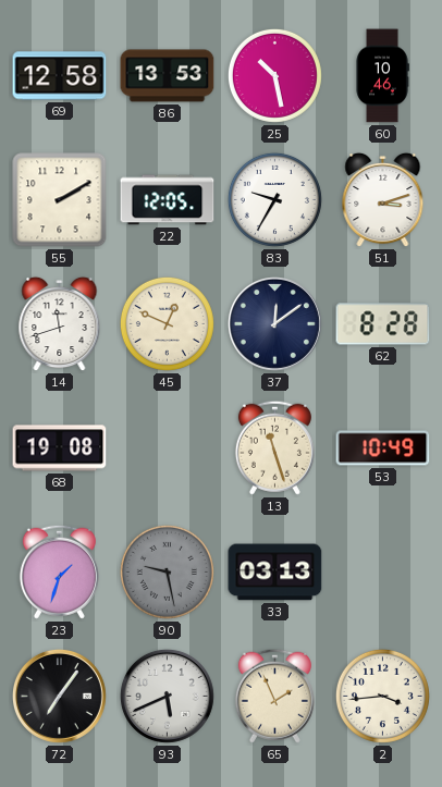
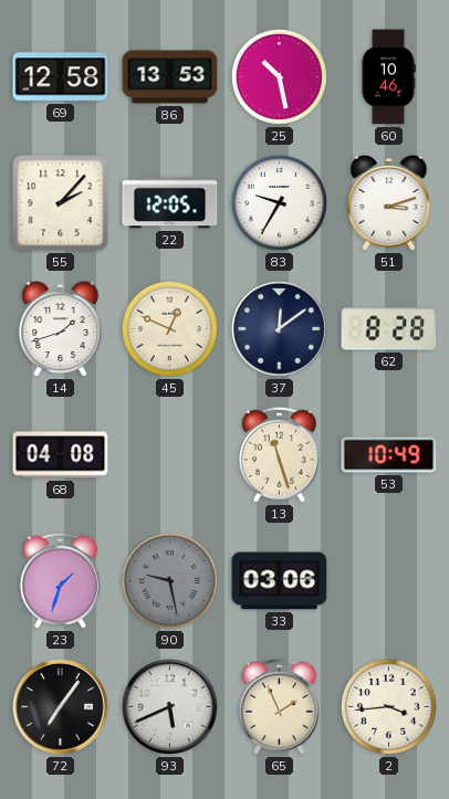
55: 2:10 -> 2:07
14: 11:42 -> 1:42
68: 19:08 -> 04:08
33: 03:13 -> 03:06
